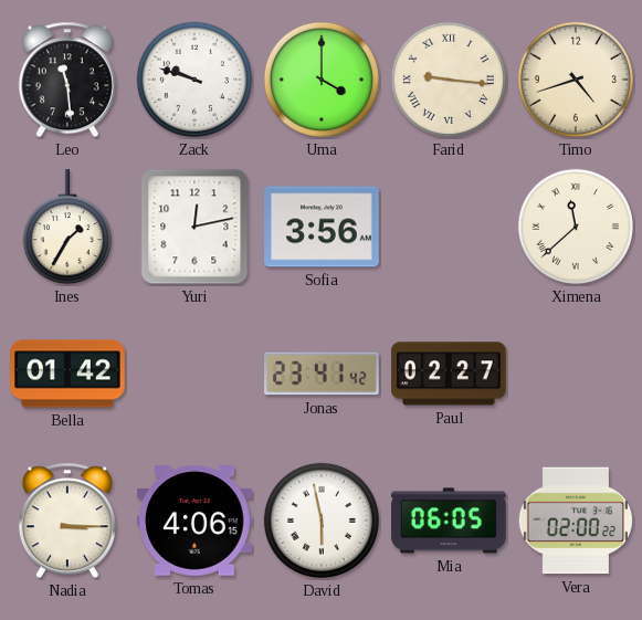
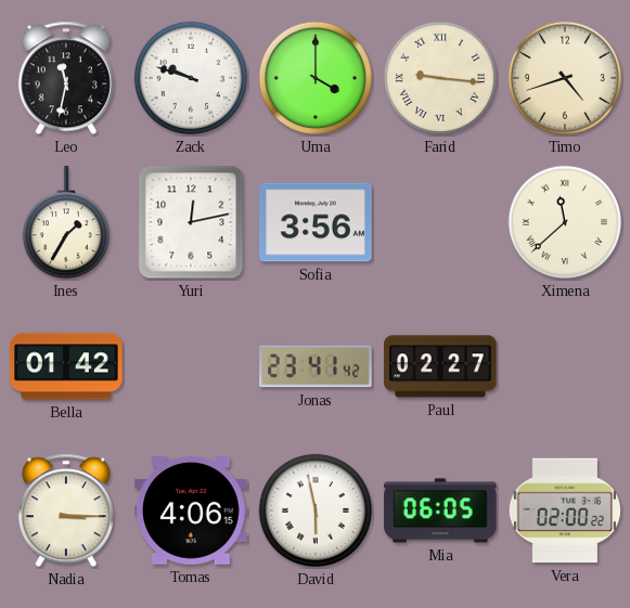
Leo: 11:29 -> 11:32
